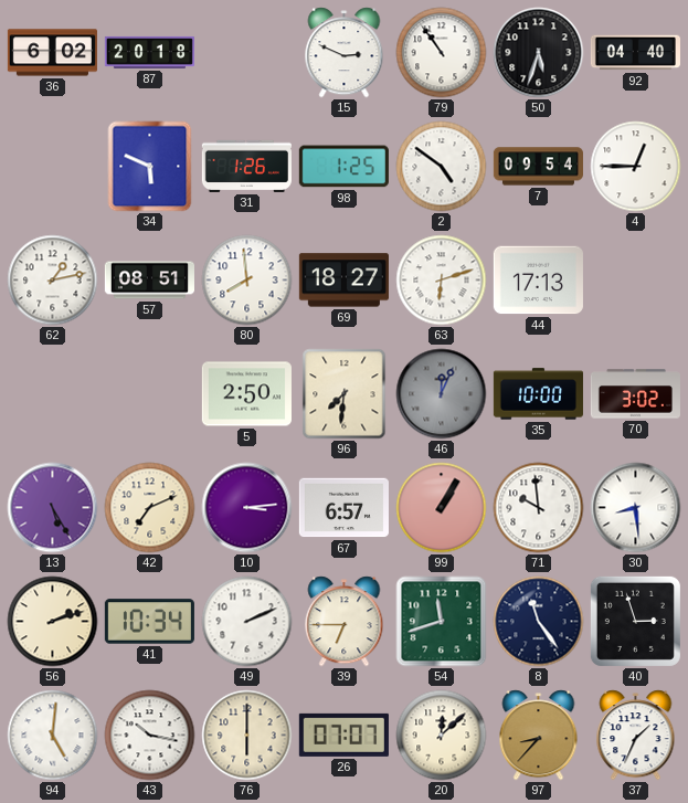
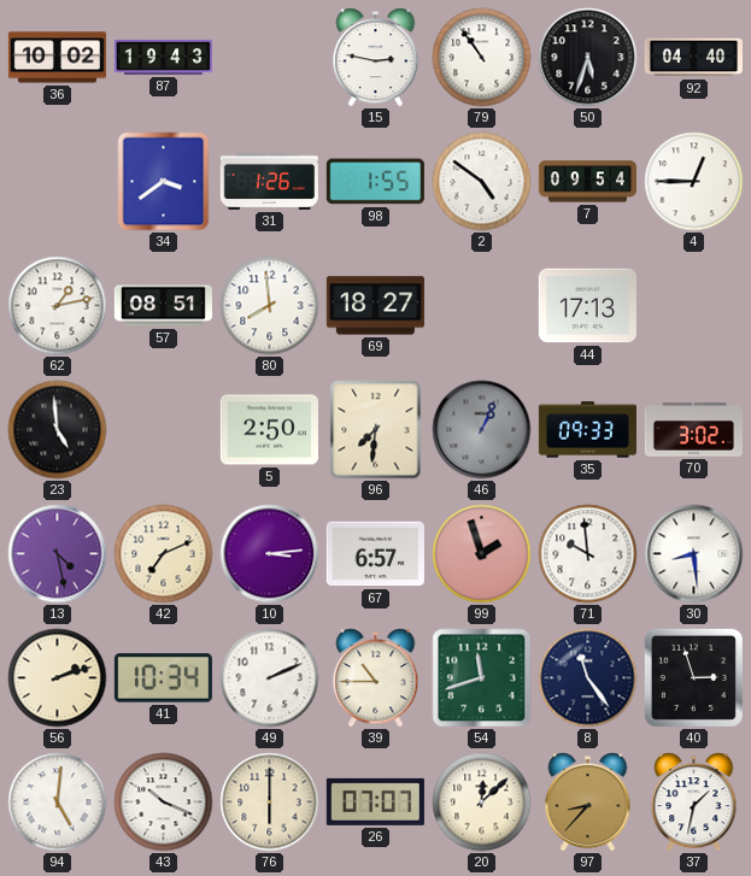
36: 6:02 -> 10:02
87: 20:18 -> 19:43
15: 2:49 -> 2:47
34: 5:49 -> 3:39
98: 1:25 -> 1:55
63: 6:12 -> none
23: none -> 4:59
46: 12:04 -> 1:04
35: 10:00 -> 09:33
13: 5:25 -> 4:28
99: 1:05 -> 1:57
39: 6:45 -> 10:45
43: 10:17 -> 10:19
37: 1:34 -> 1:32
